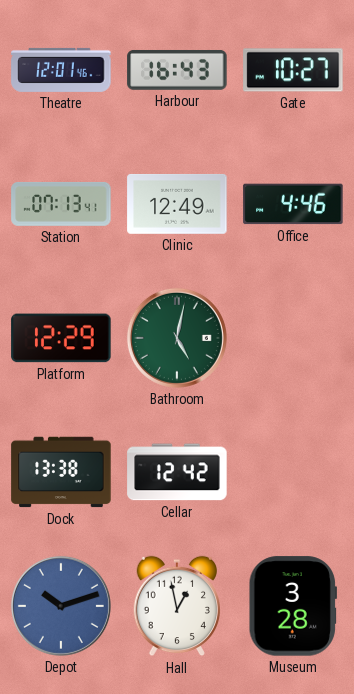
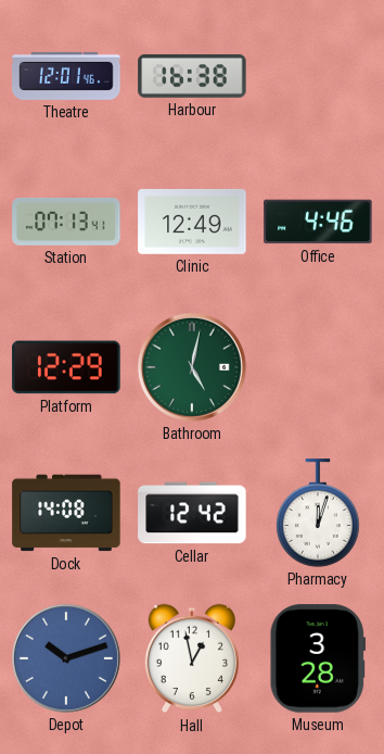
Harbour: 16:43 -> 16:38
Gate: 10:27 -> none
Dock: 13:38 -> 14:08
Pharmacy: none -> 12:03
